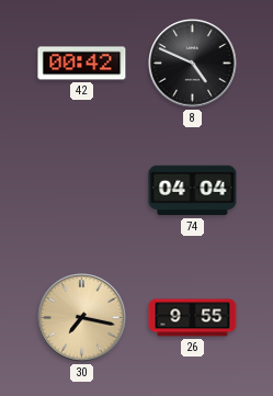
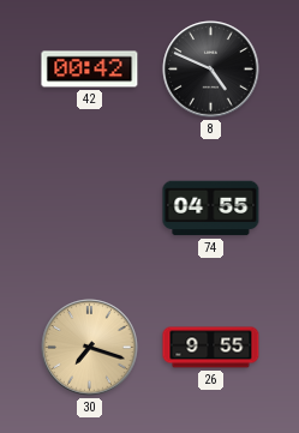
74: 04:04 -> 04:55
30: 7:17 -> 7:18
